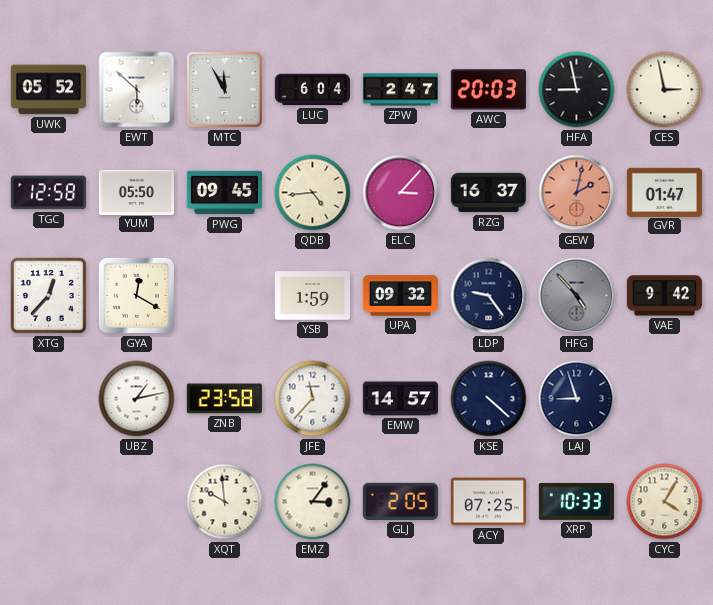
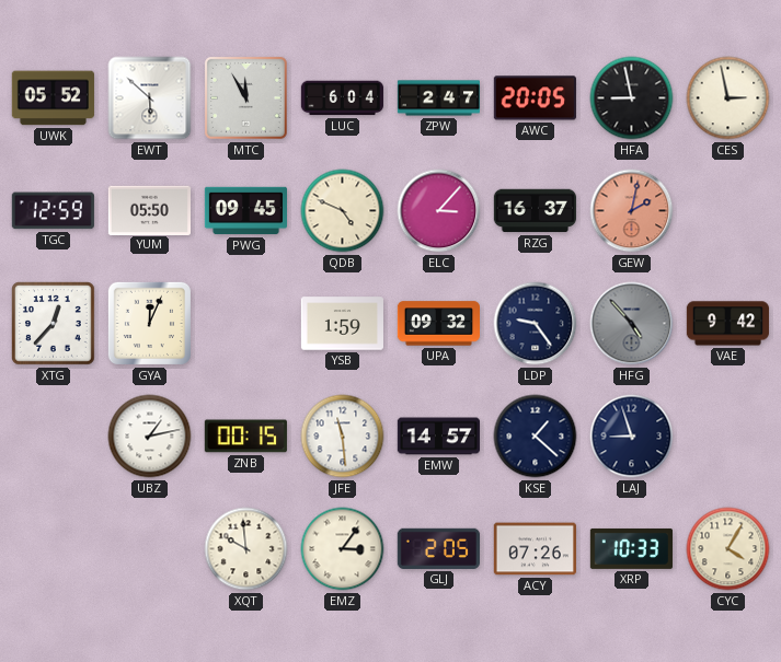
AWC: 20:03 -> 20:05
TGC: 12:58 -> 12:59
QDB: 4:44 -> 4:49
GVR: 01:47 -> none
GYA: 12:20 -> 12:04
ZNB: 23:58 -> 00:15
JFE: 11:37 -> 11:29
KSE: 4:22 -> 1:22
ACY: 07:25 -> 07:26
